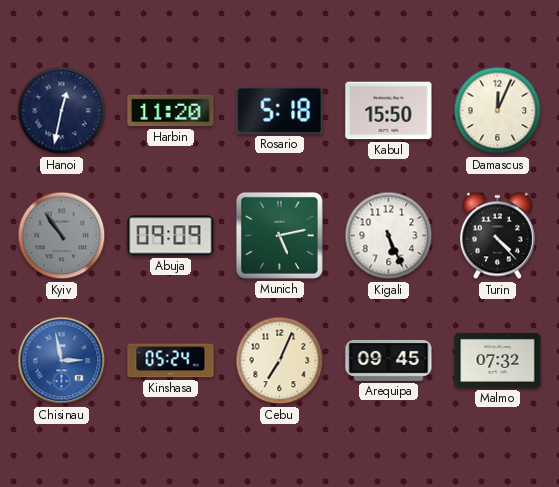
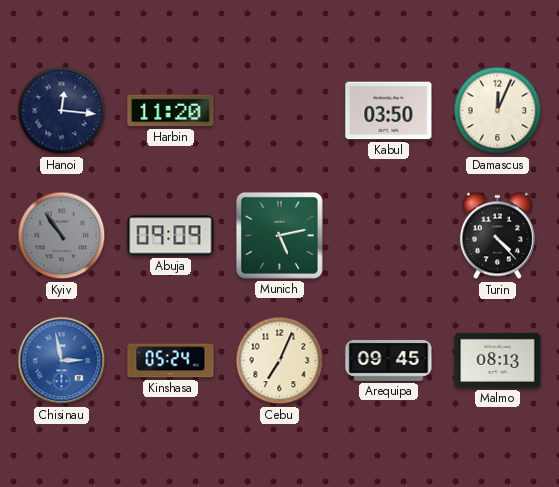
Hanoi: 12:32 -> 12:16
Rosario: 5:18 -> none
Kabul: 15:50 -> 03:50
Kigali: 5:26 -> none
Malmo: 07:32 -> 08:13
